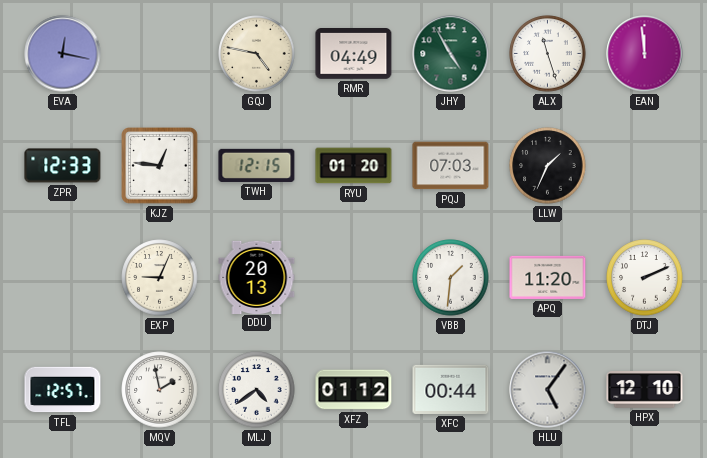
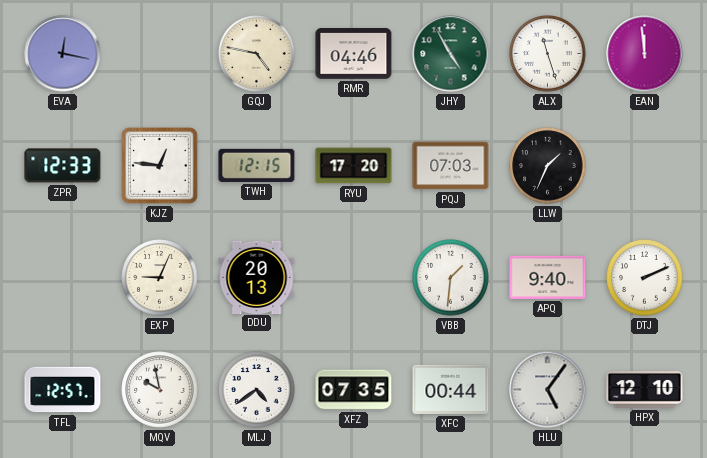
RMR: 04:49 -> 04:46
RYU: 01:20 -> 17:20
APQ: 11:20 -> 9:40
MQV: 1:58 -> 9:58
XFZ: 01:12 -> 07:35
